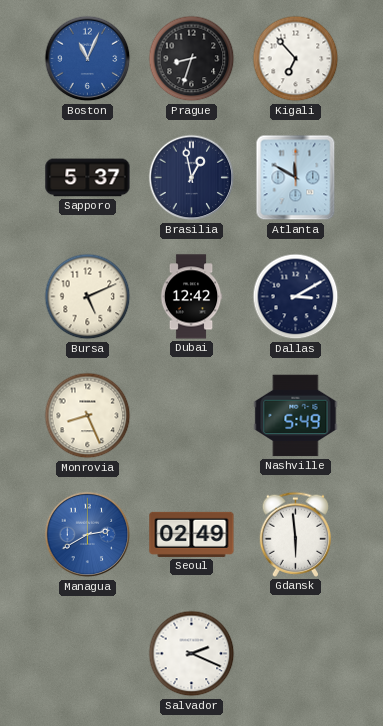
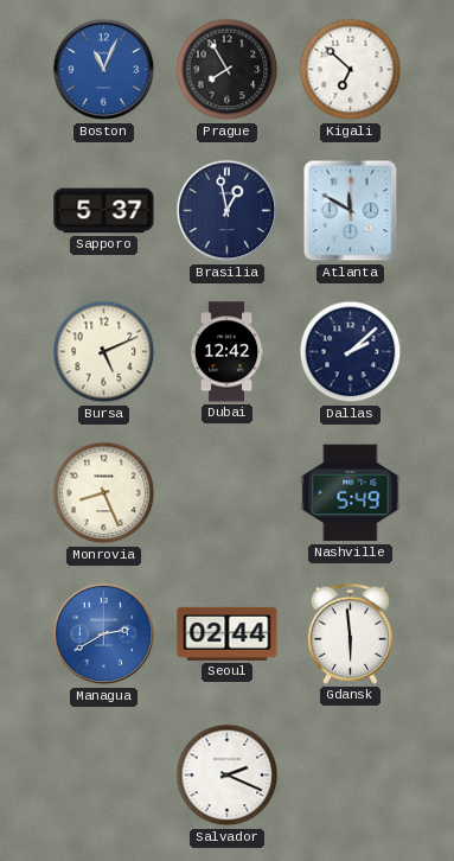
Prague: 8:33 -> 7:55
Kigali: 6:53 -> 6:52
Dallas: 3:10 -> 2:08
Seoul: 02:49 -> 02:44
